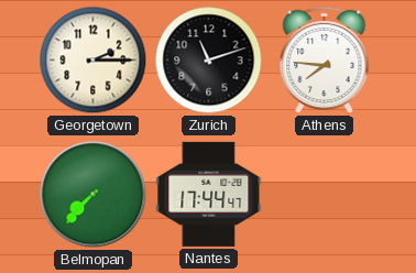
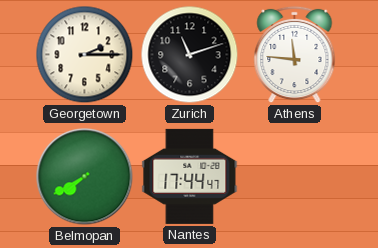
Athens: 7:46 -> 11:46
Belmopan: 7:37 -> 7:40
